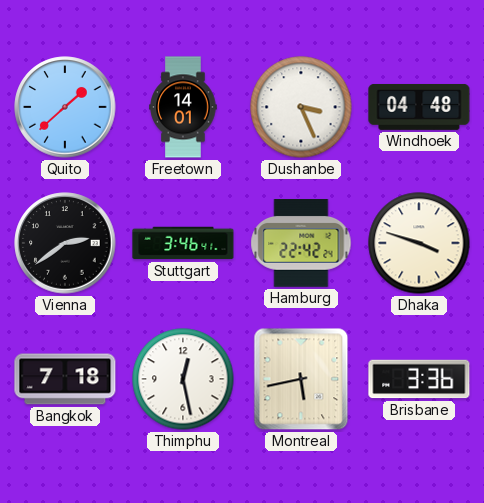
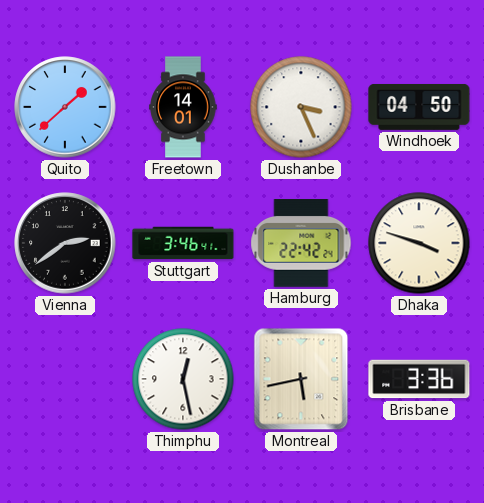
Windhoek: 04:48 -> 04:50
Bangkok: 7:18 -> none
